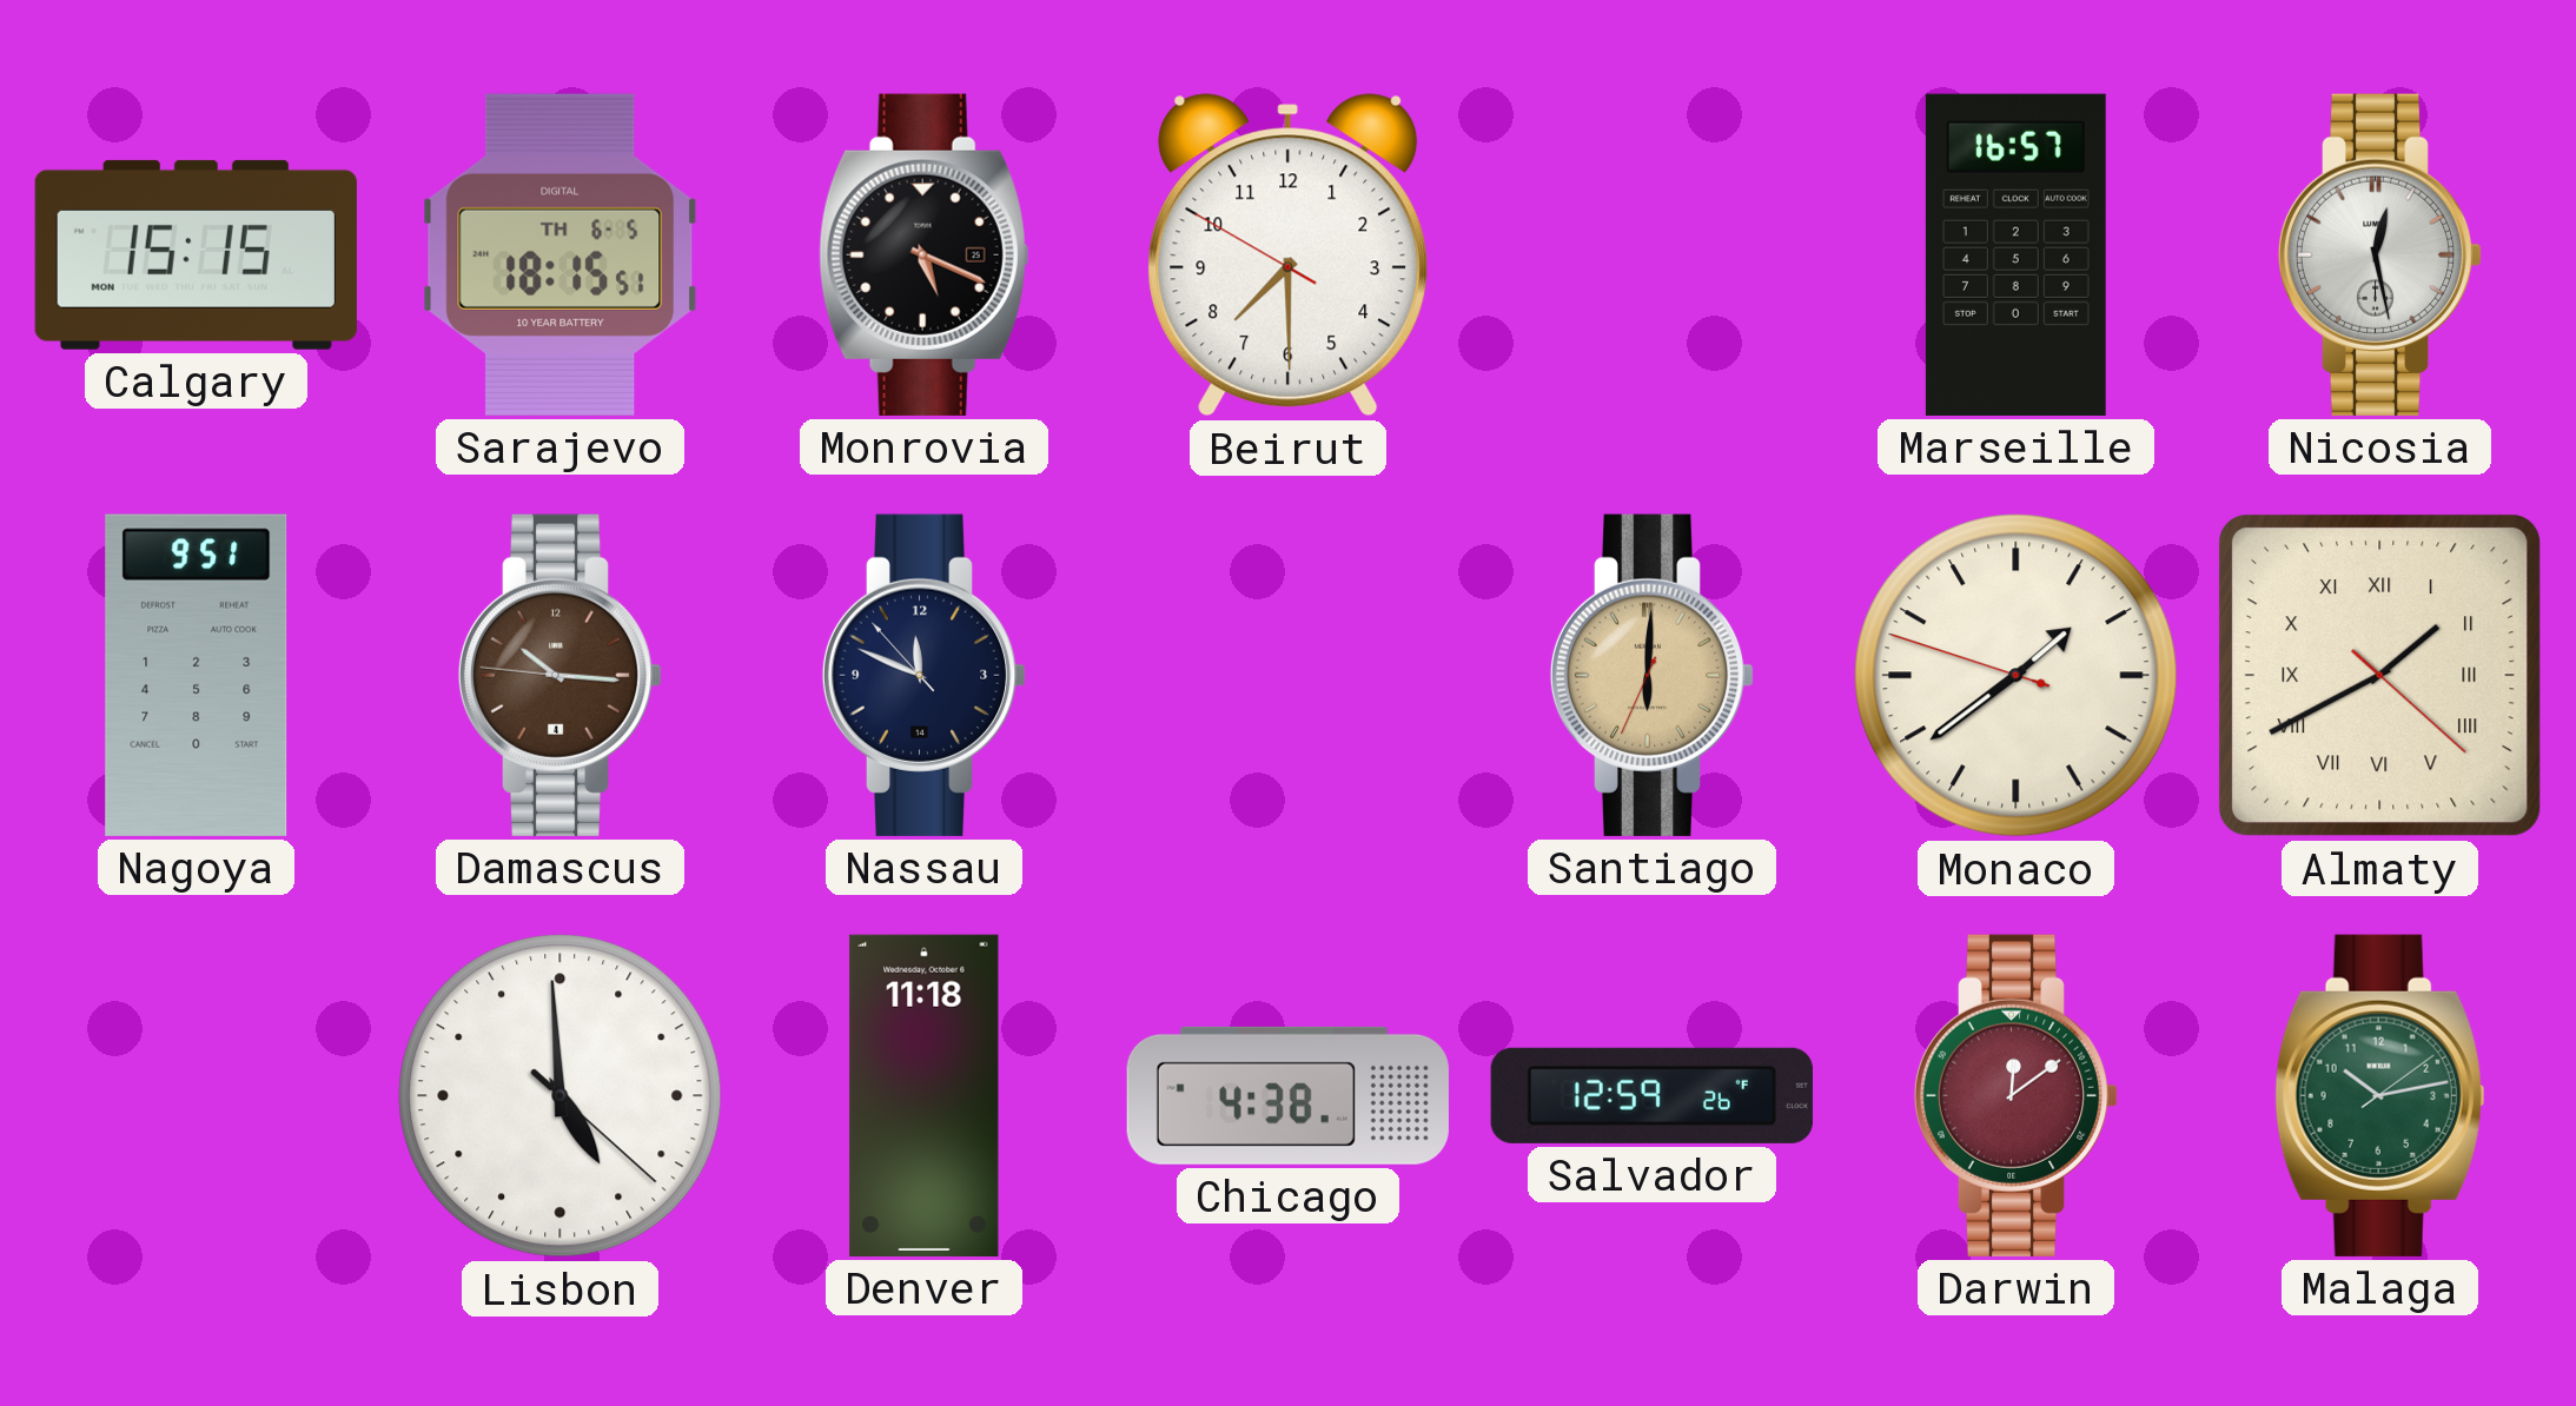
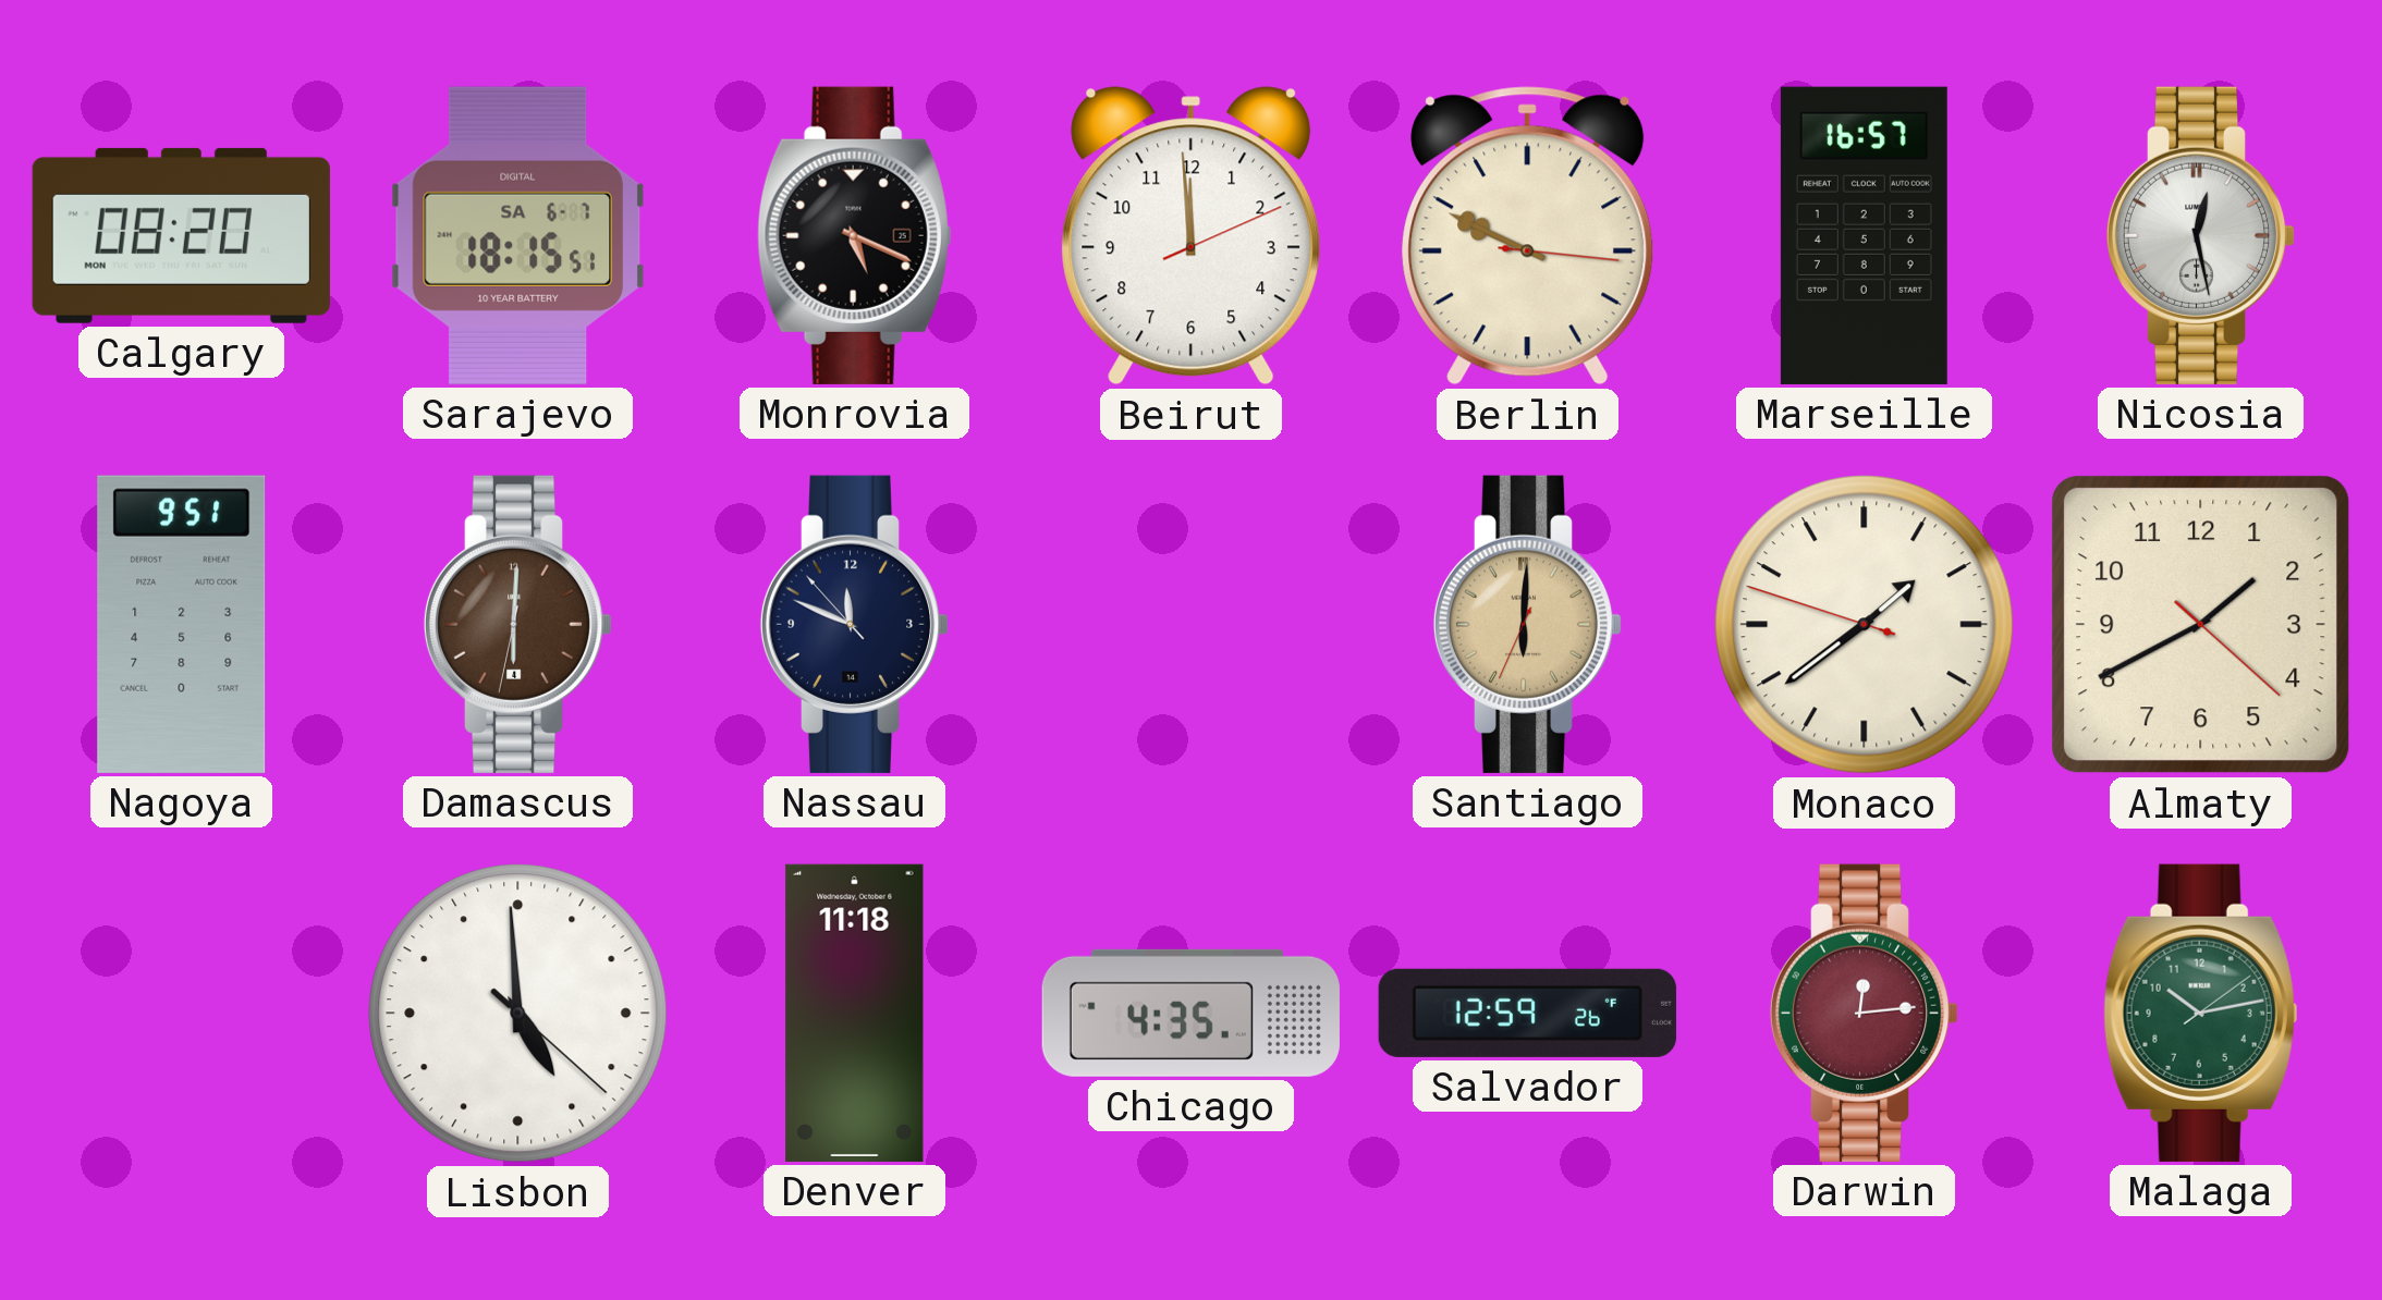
Calgary: 15:15 -> 08:20
Sarajevo date: TH 6-5 -> SA 6-7
Beirut: 7:29 -> 11:59
Berlin: none -> 9:49
Damascus: 10:15 -> 6:00
Almaty numerals: Roman -> Arabic
Chicago: 4:38 -> 4:35
Darwin: 12:09 -> 12:14
